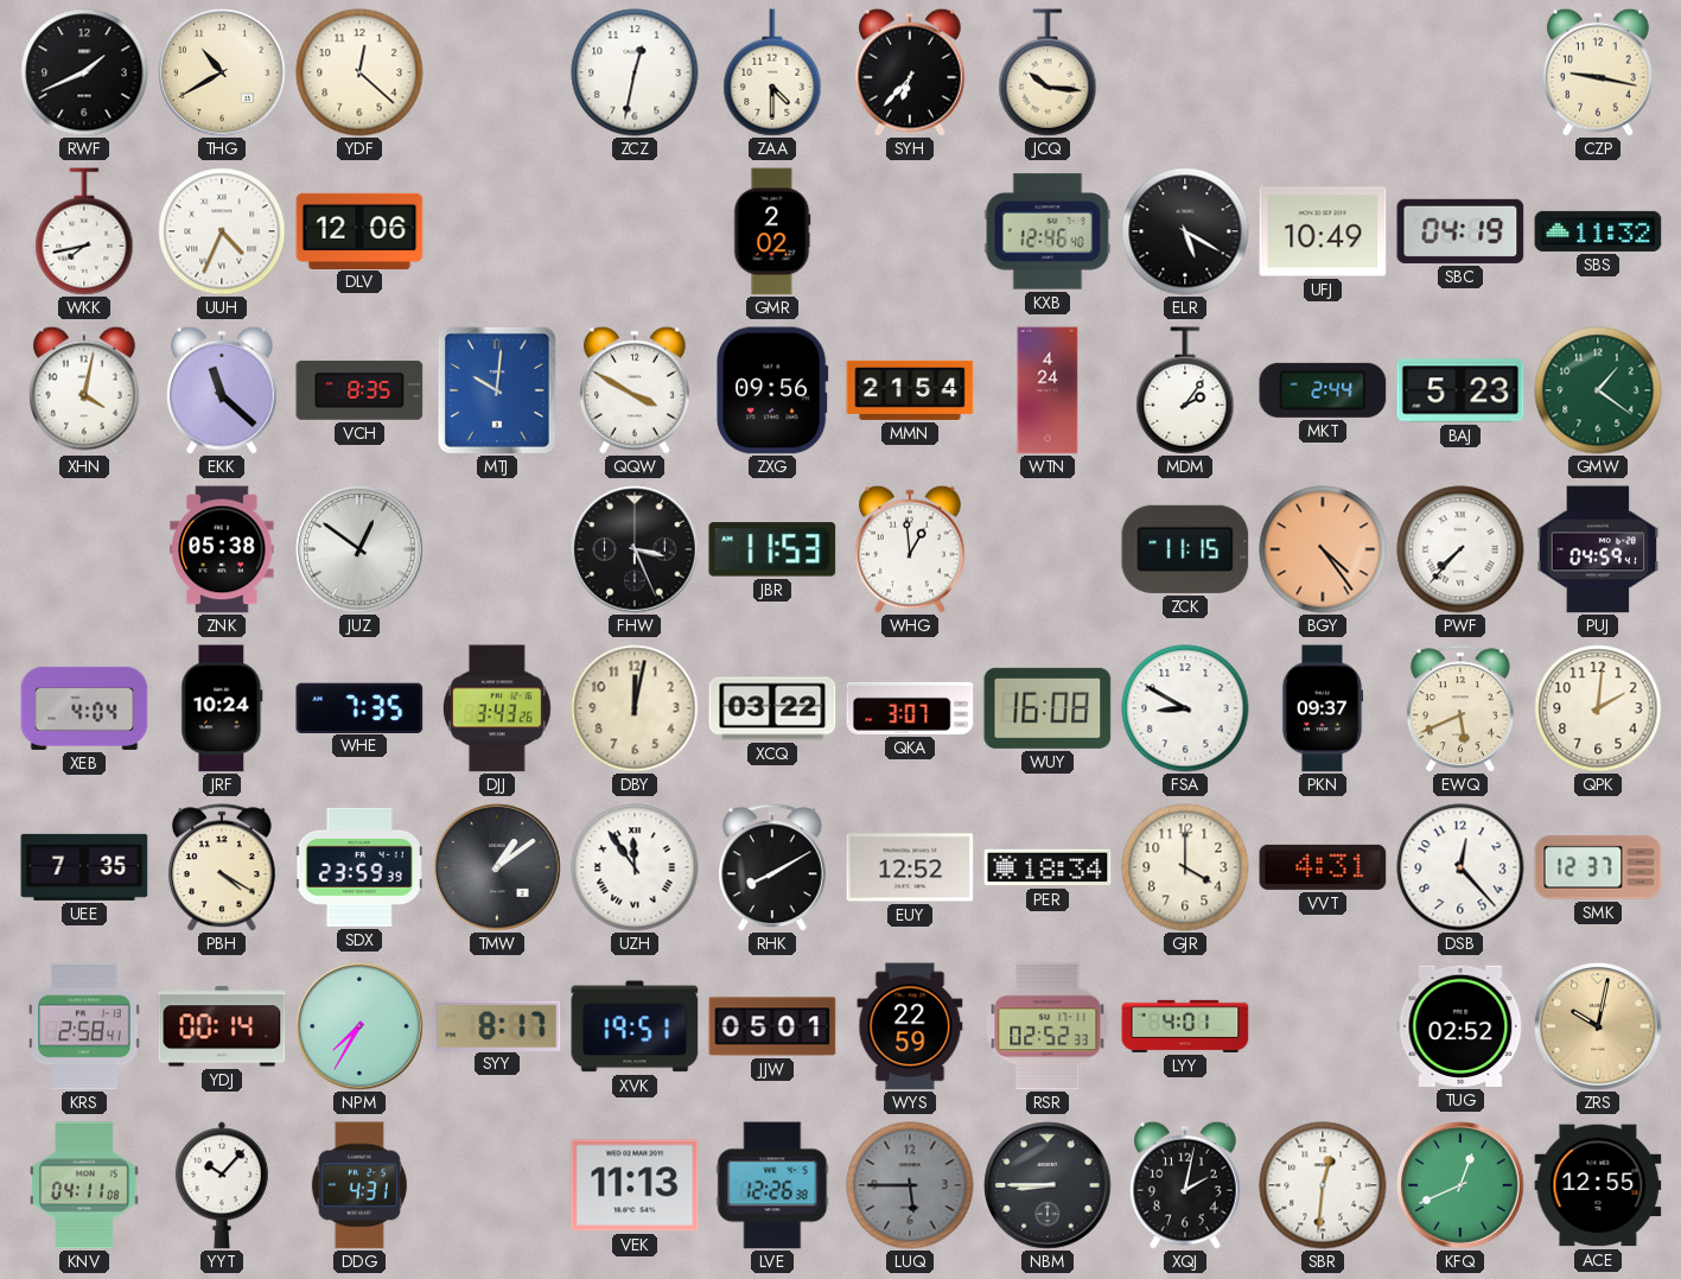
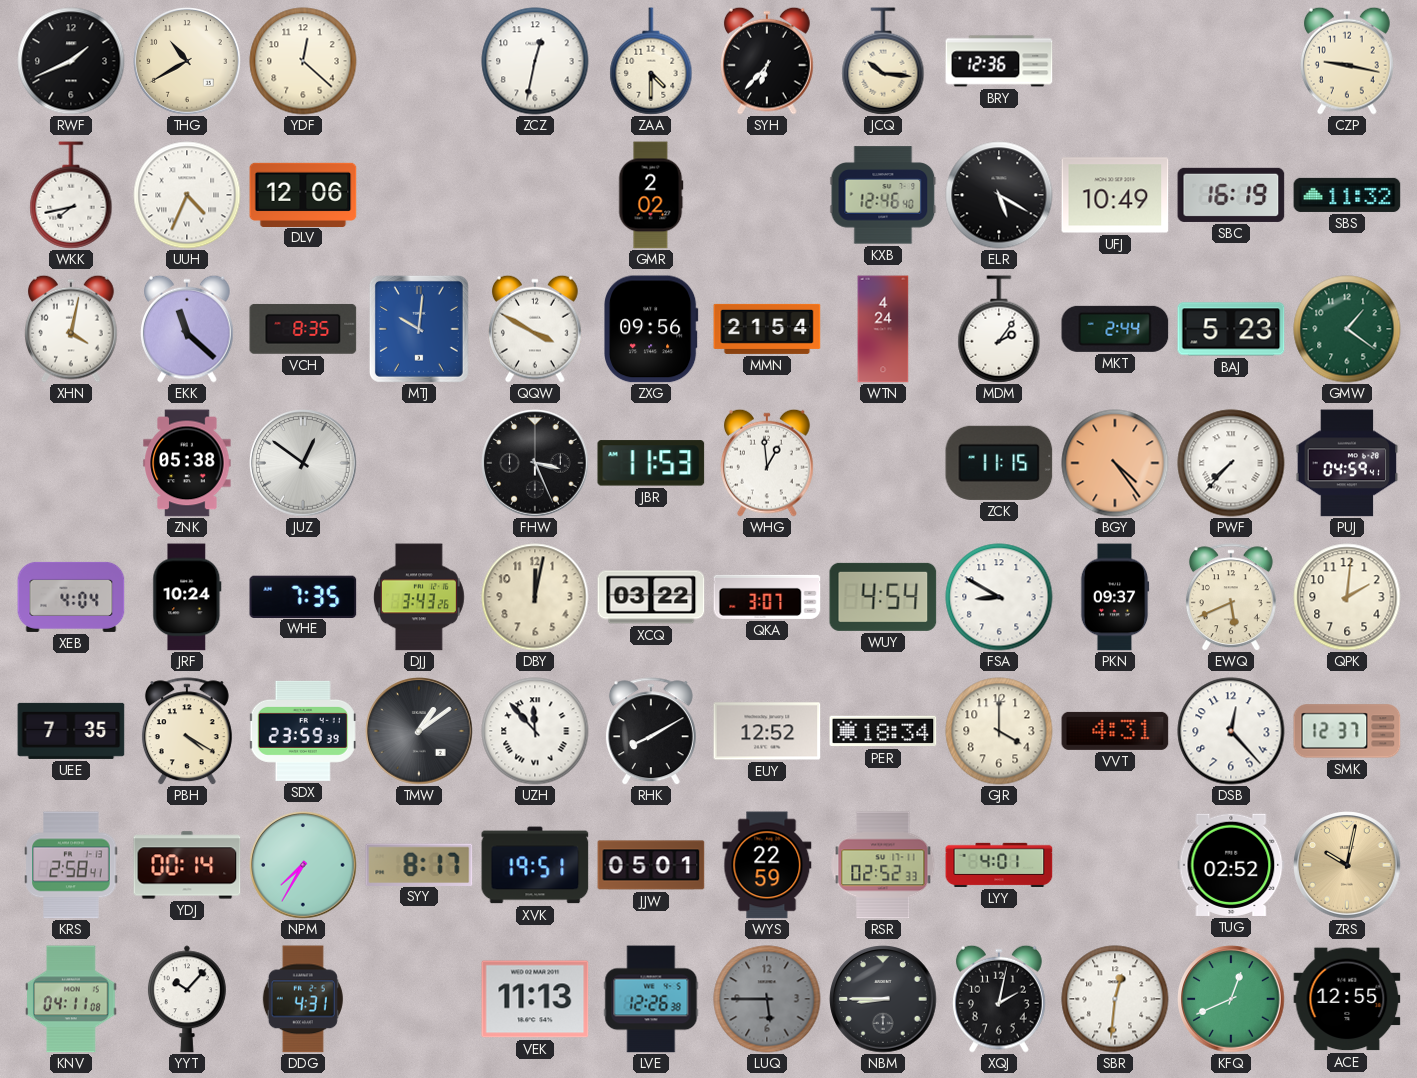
BRY: none -> 12:36
SBC: 04:19 -> 16:19
WUY: 16:08 -> 4:54
UZH: 11:54 -> 11:53
